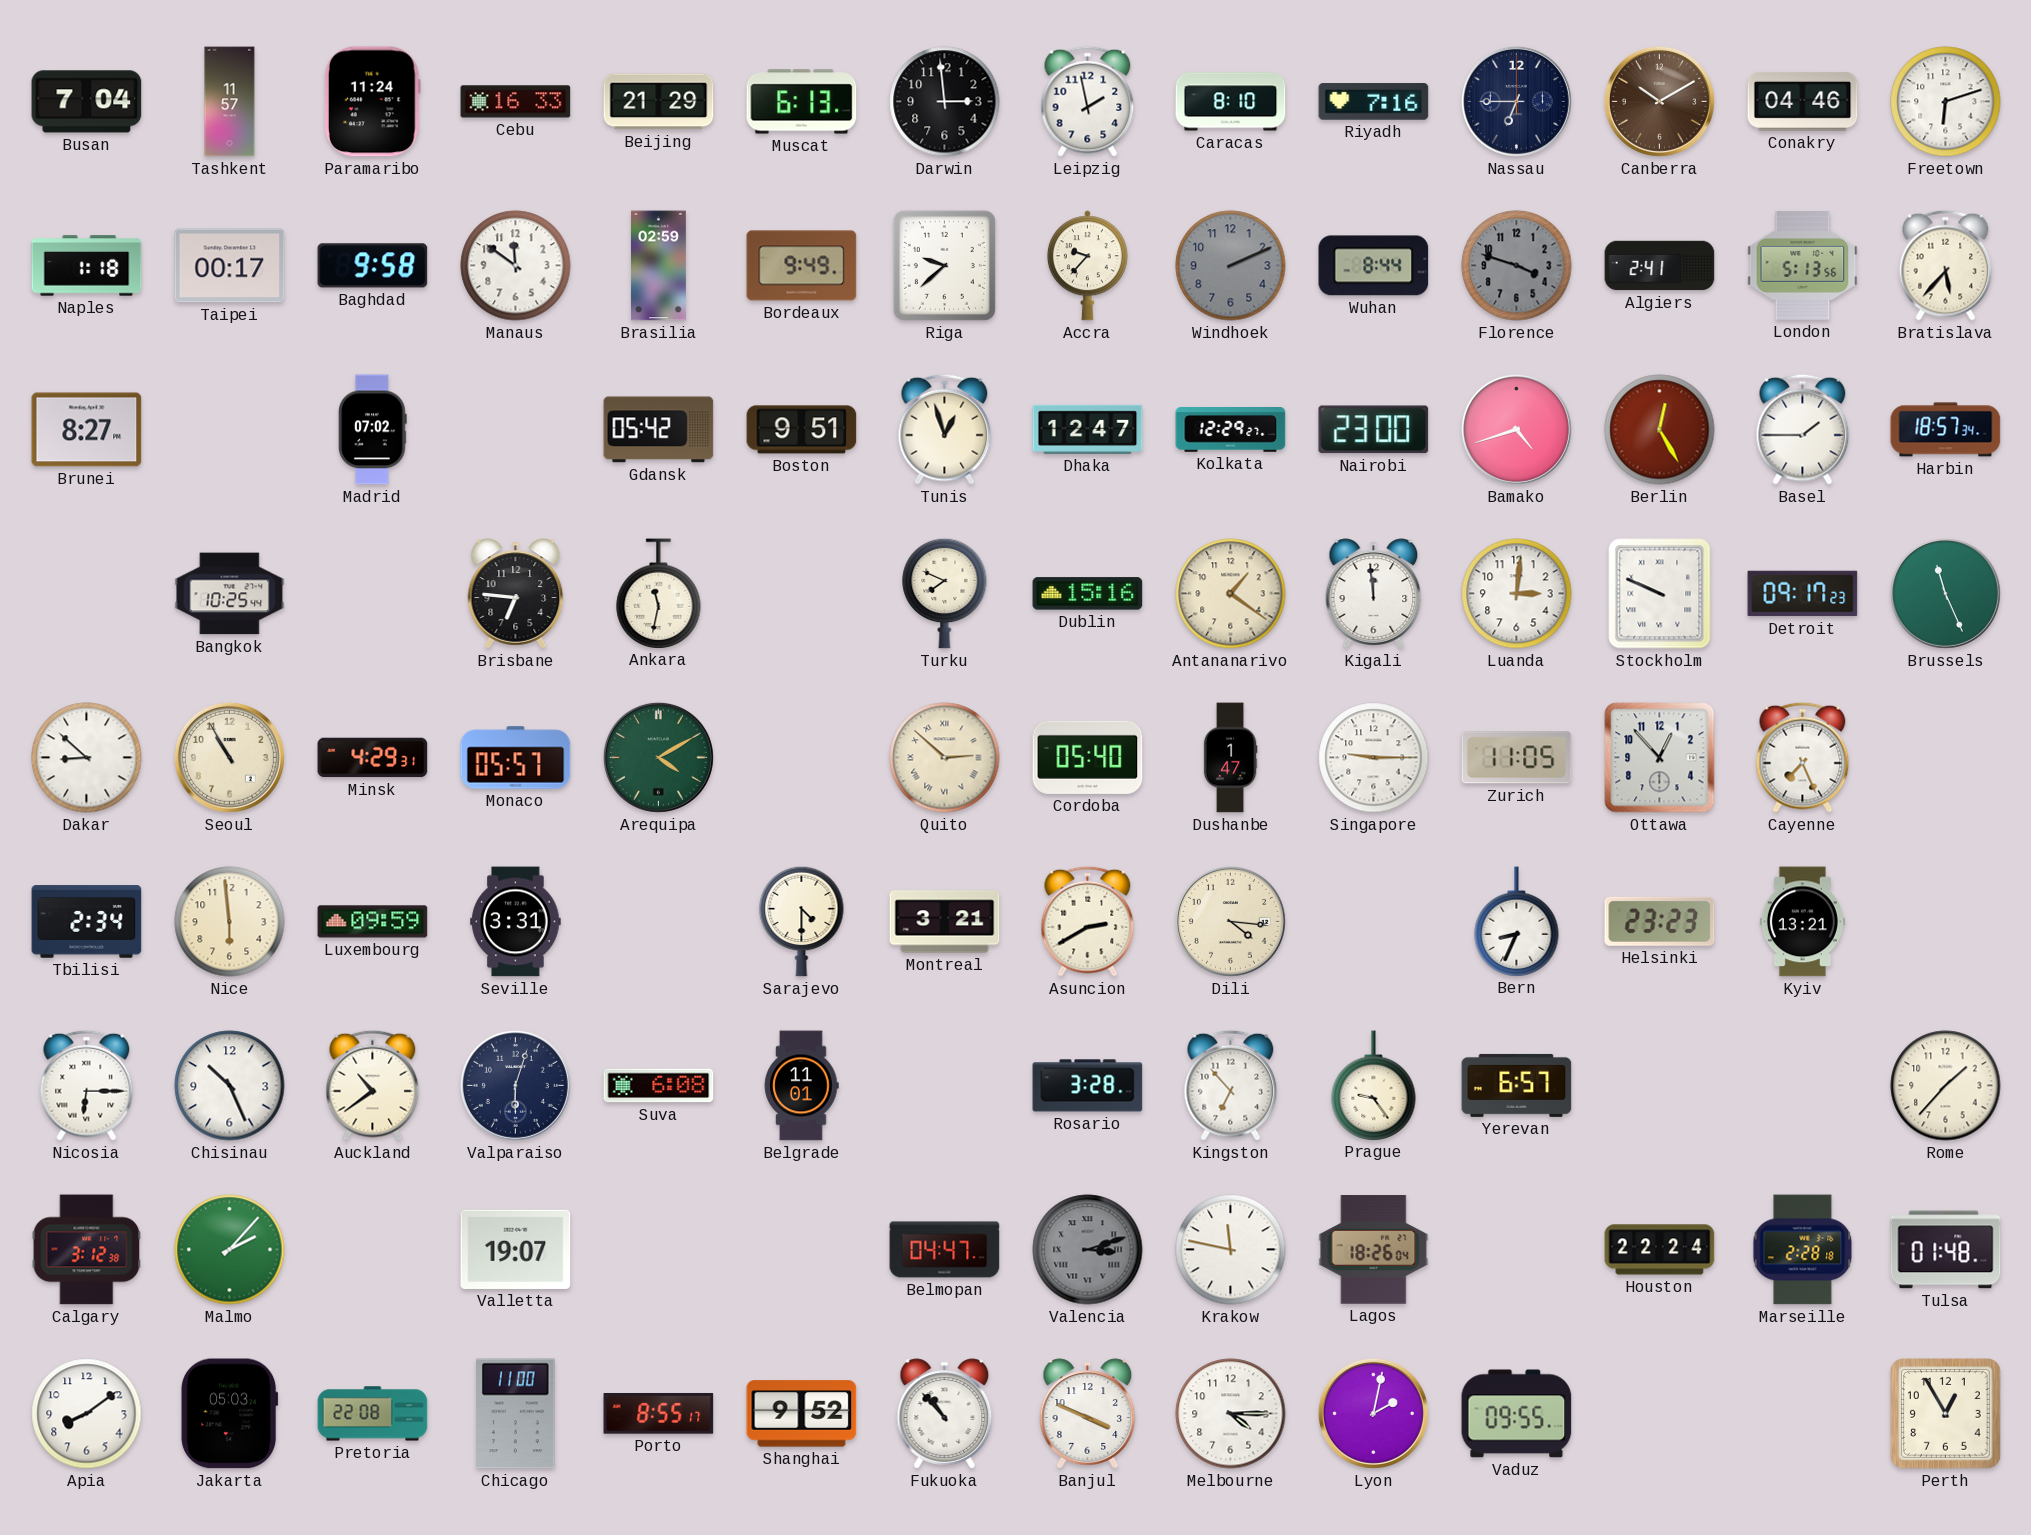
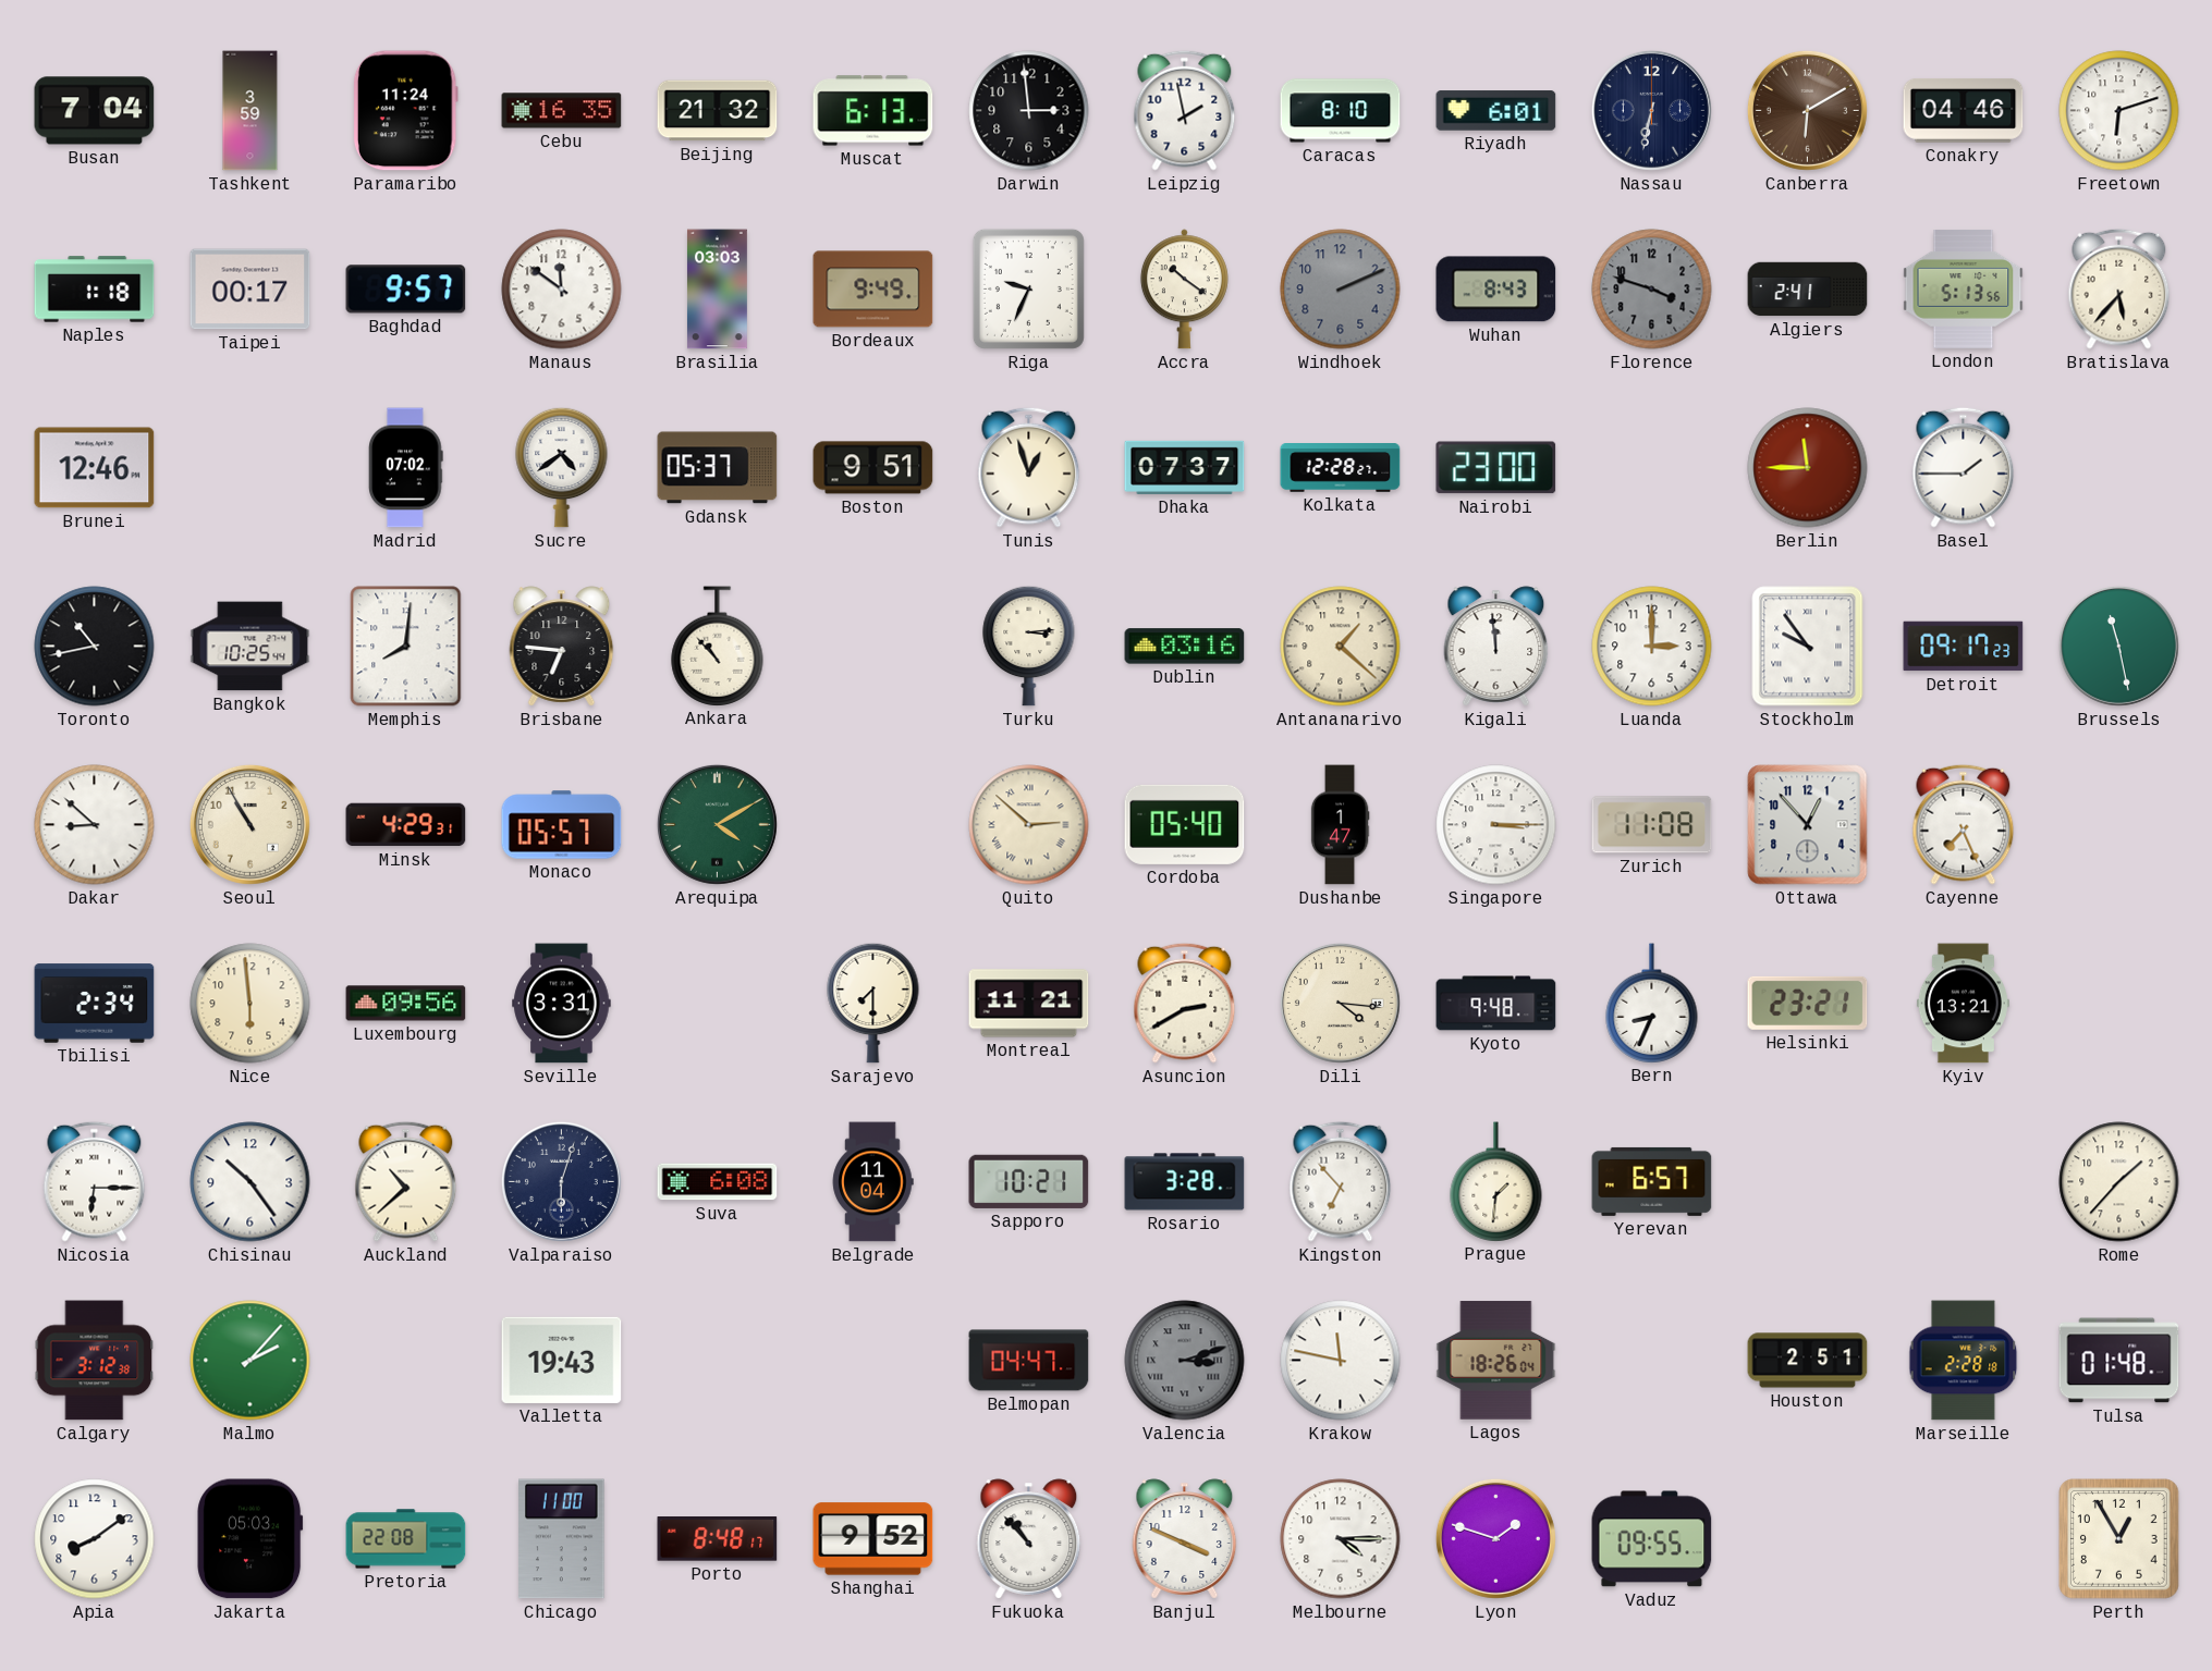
Tashkent: 11:57 -> 3:59
Cebu: 16:33 -> 16:35
Beijing: 21:29 -> 21:32
Riyadh: 7:16 -> 6:01
Nassau: 6:45 -> 6:32
Canberra: 10:10 -> 6:10
Baghdad: 9:58 -> 9:57
Brasilia: 02:59 -> 03:03
Riga: 9:38 -> 9:34
Accra: 9:37 -> 10:21
Wuhan: 8:44 -> 8:43
Brunei: 8:27 -> 12:46
Sucre: none -> 4:39
Gdansk: 05:42 -> 05:37
Dhaka: 12:47 -> 07:37
Kolkata: 12:29 -> 12:28
Bamako: 4:42 -> none
Berlin: 12:25 -> 11:45
Harbin: 18:57 -> none
Toronto: none -> 10:43
Memphis: none -> 8:01
Ankara: 11:32 -> 10:53
Turku: 7:49 -> 3:14
Dublin: 15:16 -> 03:16
Antananarivo: 1:21 -> 1:22
Luanda: 3:01 -> 3:00
Stockholm: 9:49 -> 9:54
Brussels: 11:26 -> 11:28
Singapore: 9:15 -> 3:15
Zurich: 11:05 -> 11:08
Luxembourg: 09:59 -> 09:56
Sarajevo: 4:30 -> 7:30
Montreal: 3:21 -> 11:21
Kyoto: none -> 9:48
Helsinki: 23:23 -> 23:21
Chisinau: 10:26 -> 10:24
Auckland: 10:39 -> 10:38
Belgrade: 11:01 -> 11:04
Sapporo: none -> 10:21
Prague: 9:24 -> 1:31
Valletta: 19:07 -> 19:43
Houston: 22:24 -> 2:51
Porto: 8:55 -> 8:48
Lyon: 2:02 -> 1:48
